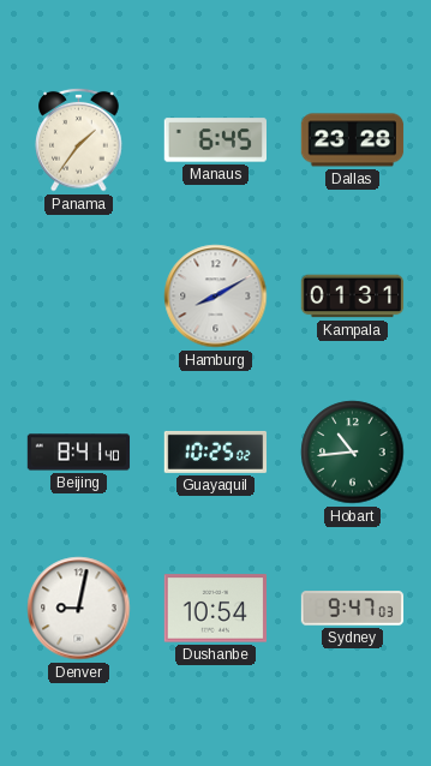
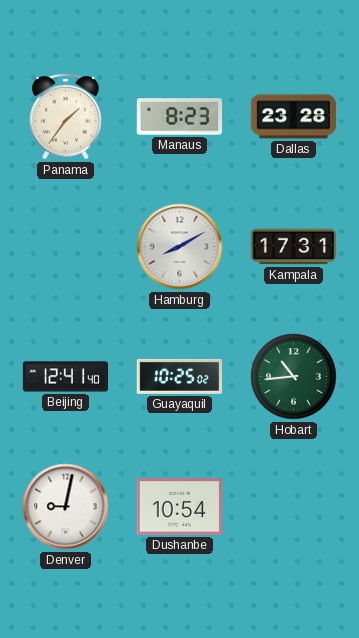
Manaus: 6:45 -> 8:23
Kampala: 01:31 -> 17:31
Beijing: 8:41 -> 12:41
Sydney: 9:47 -> none
